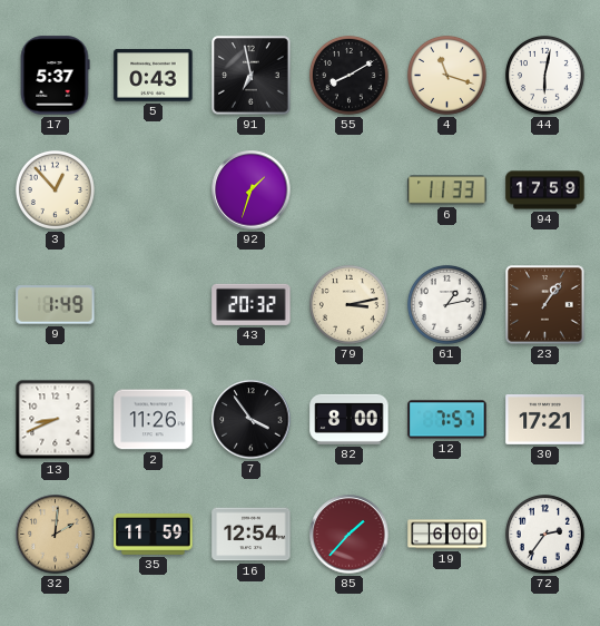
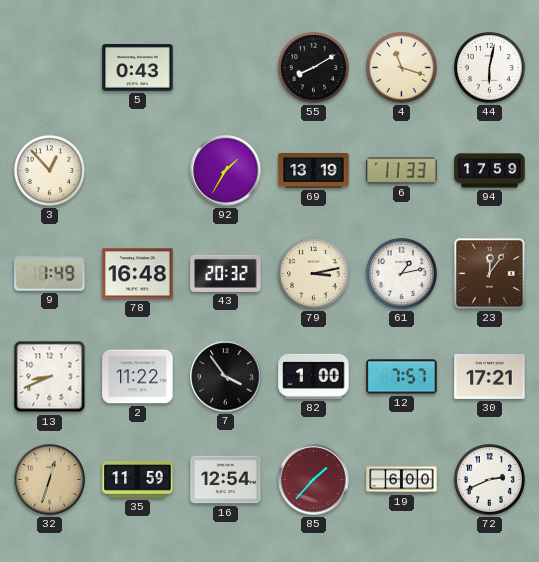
17: 5:37 -> none
91: 6:58 -> none
92: 1:33 -> 1:35
69: none -> 13:19
78: none -> 16:48
23: 1:06 -> 12:06
2: 11:26 -> 11:22
82: 8:00 -> 1:00
32: 2:01 -> 12:33
72: 2:36 -> 2:41
